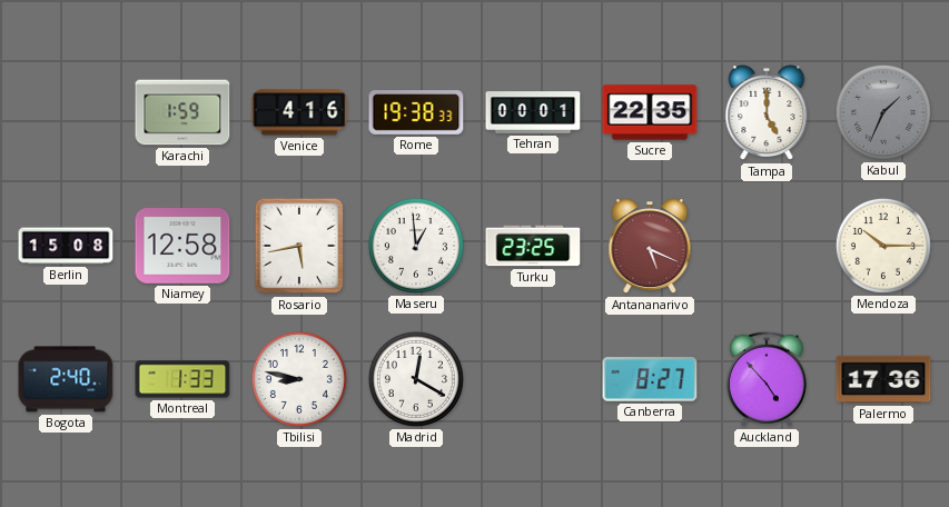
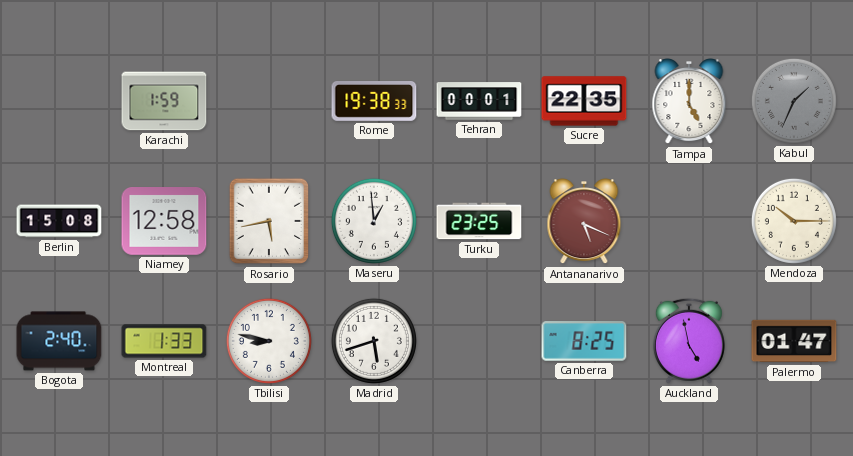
Venice: 4:16 -> none
Madrid: 12:20 -> 5:42
Canberra: 8:27 -> 8:25
Auckland: 4:53 -> 4:58
Palermo: 17:36 -> 01:47
